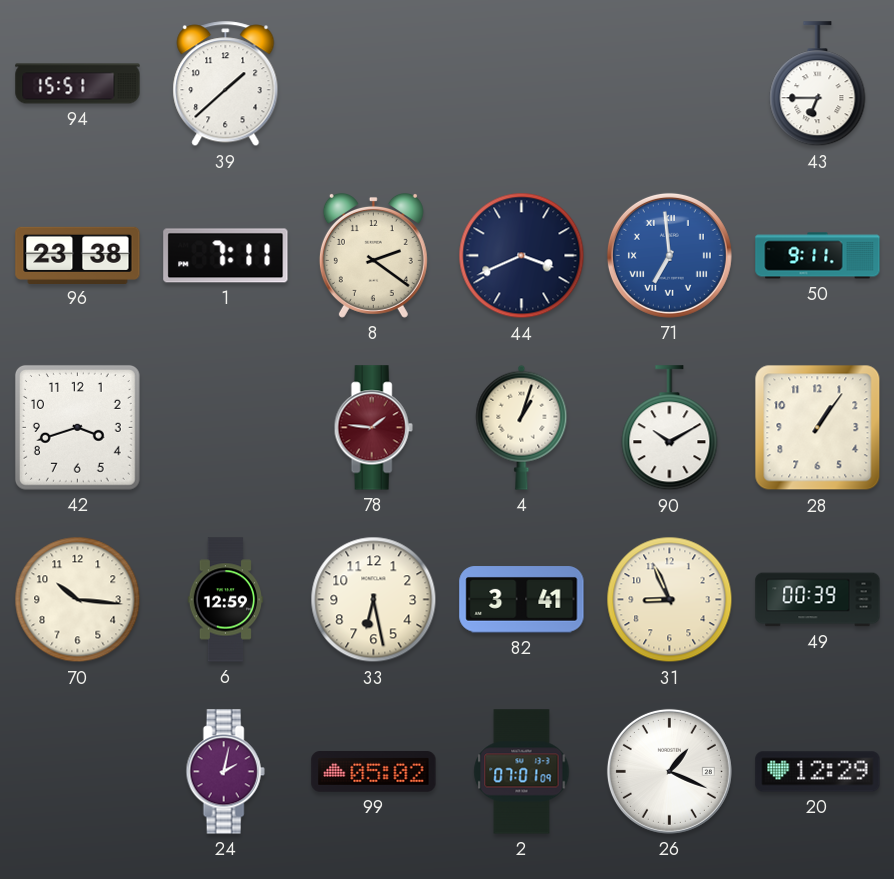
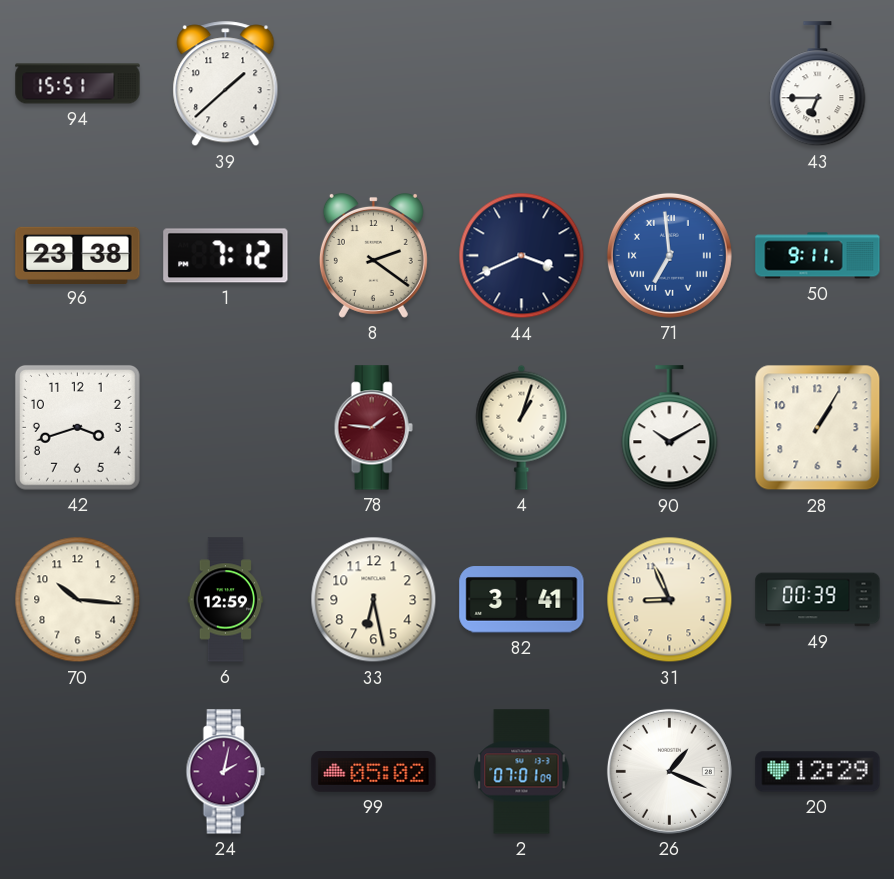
1: 7:11 -> 7:12
28: 1:06 -> 1:05
